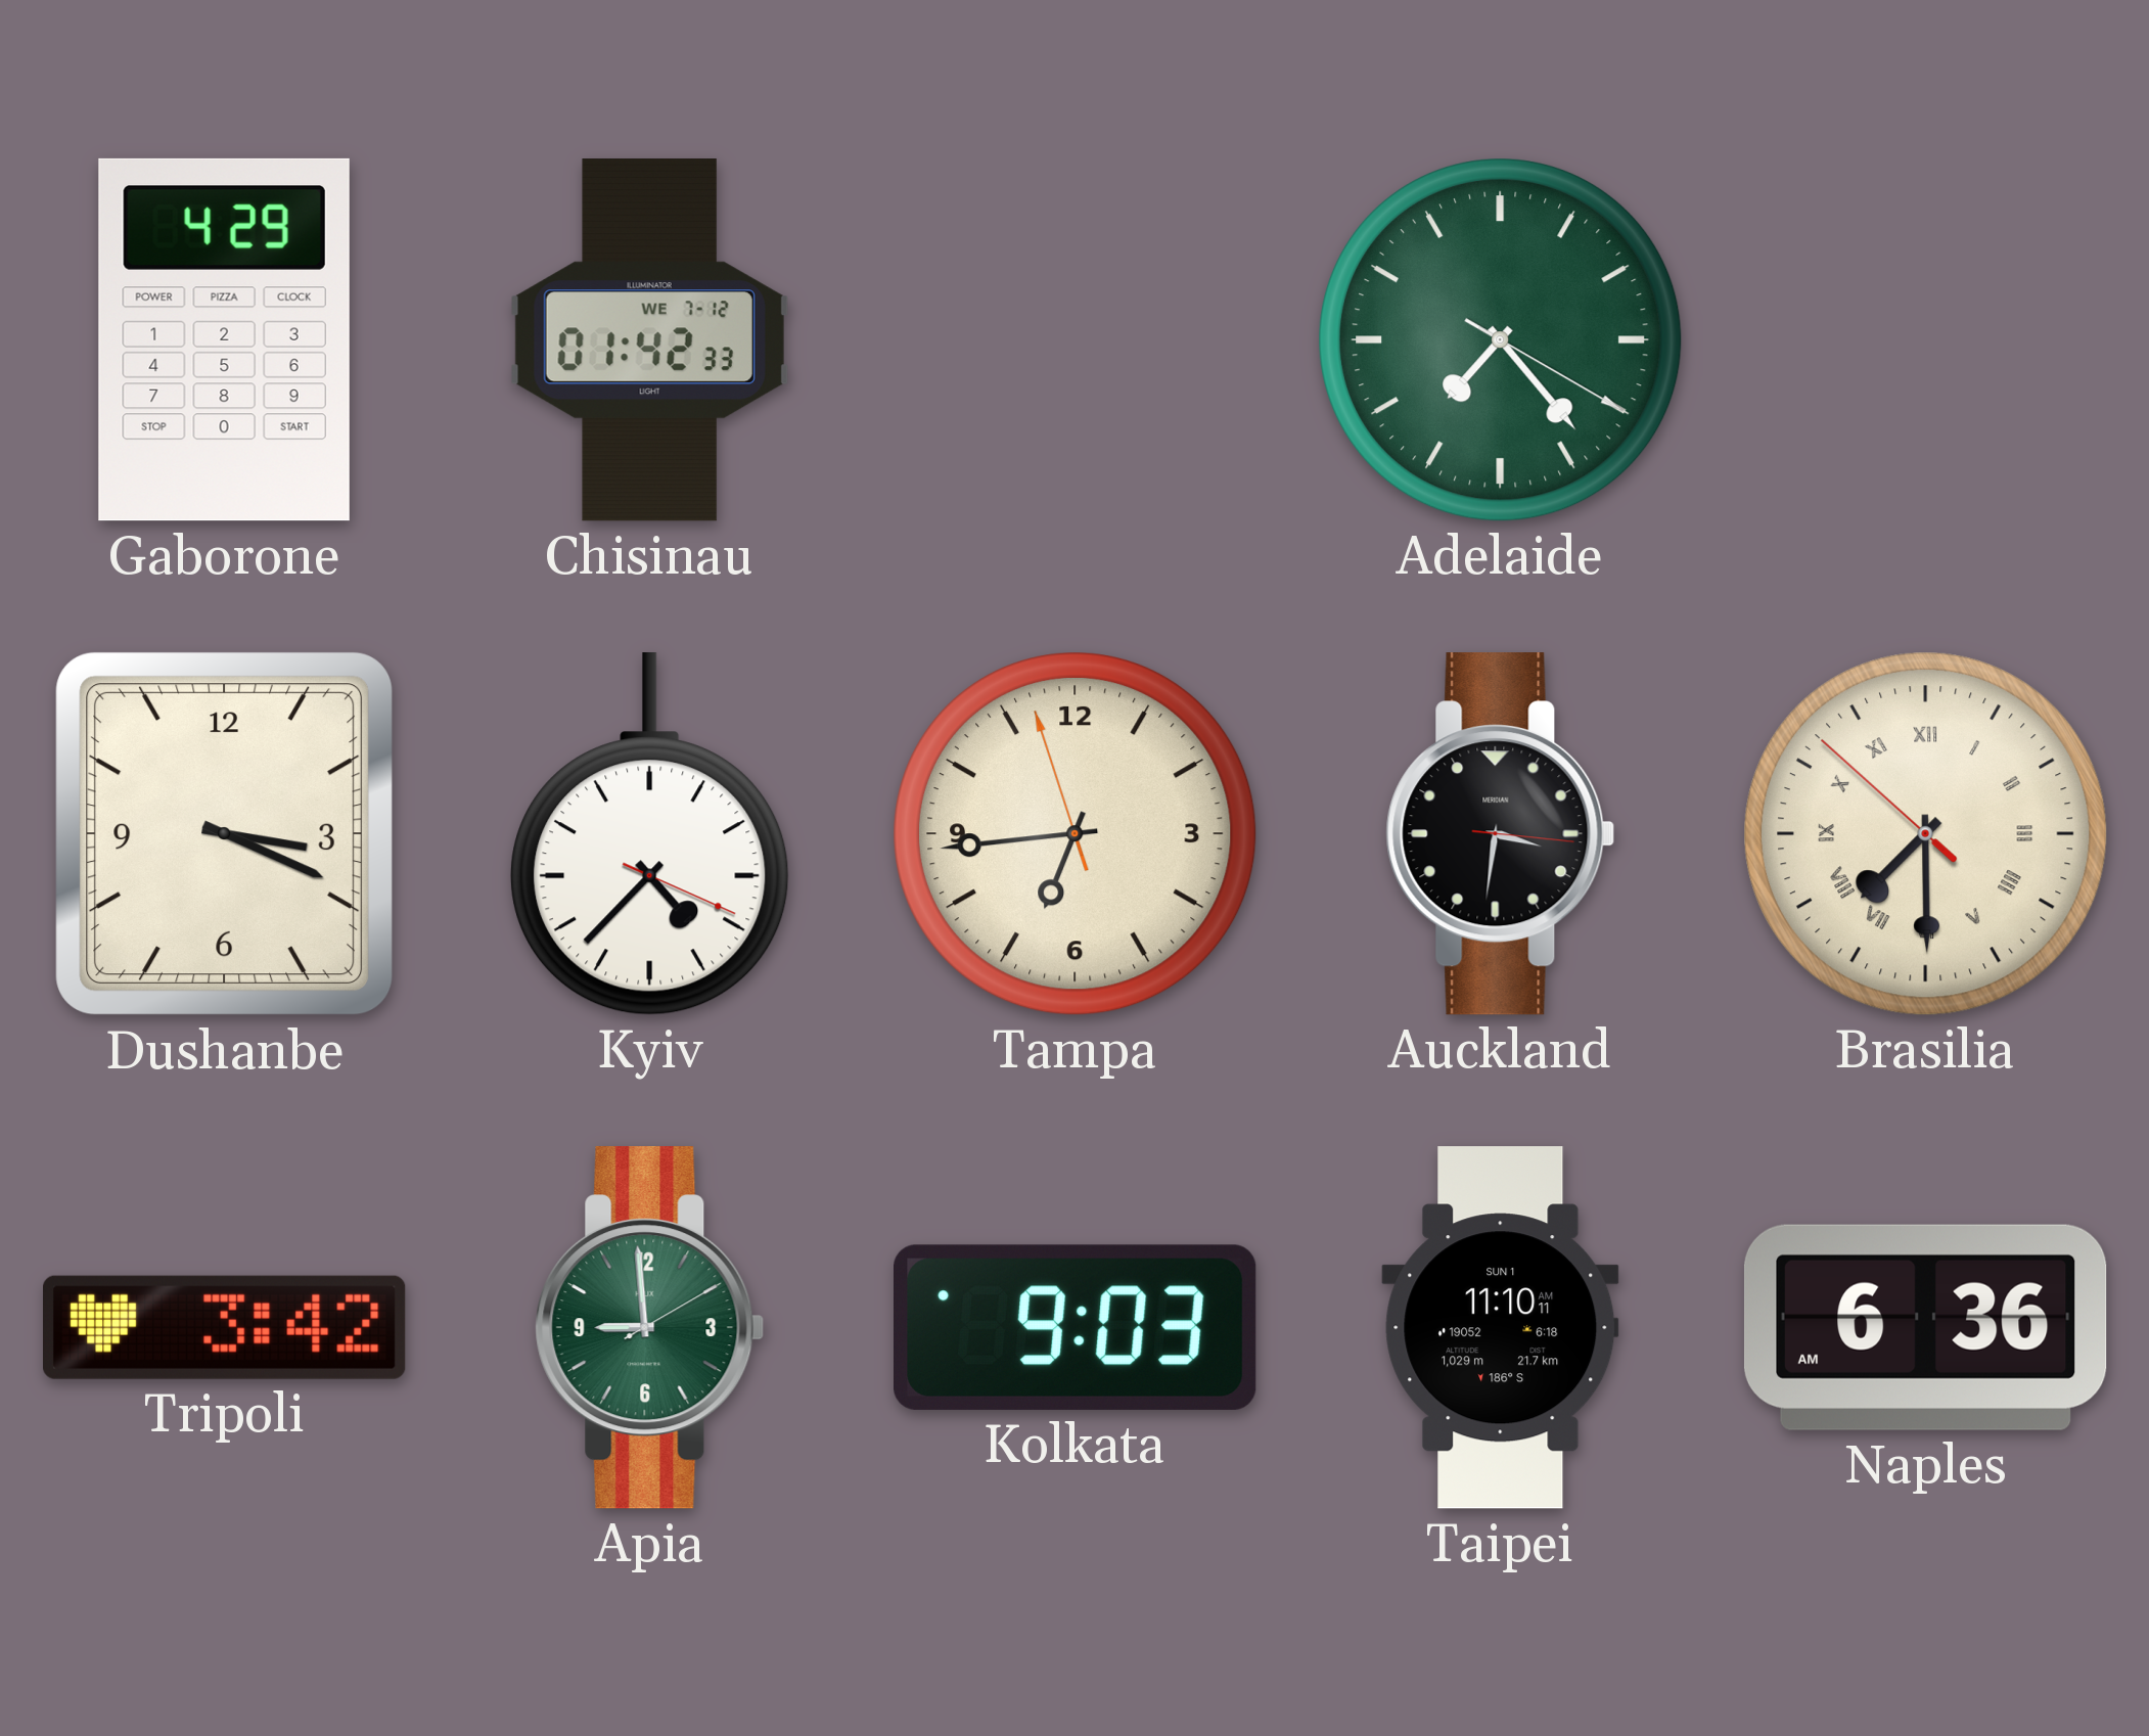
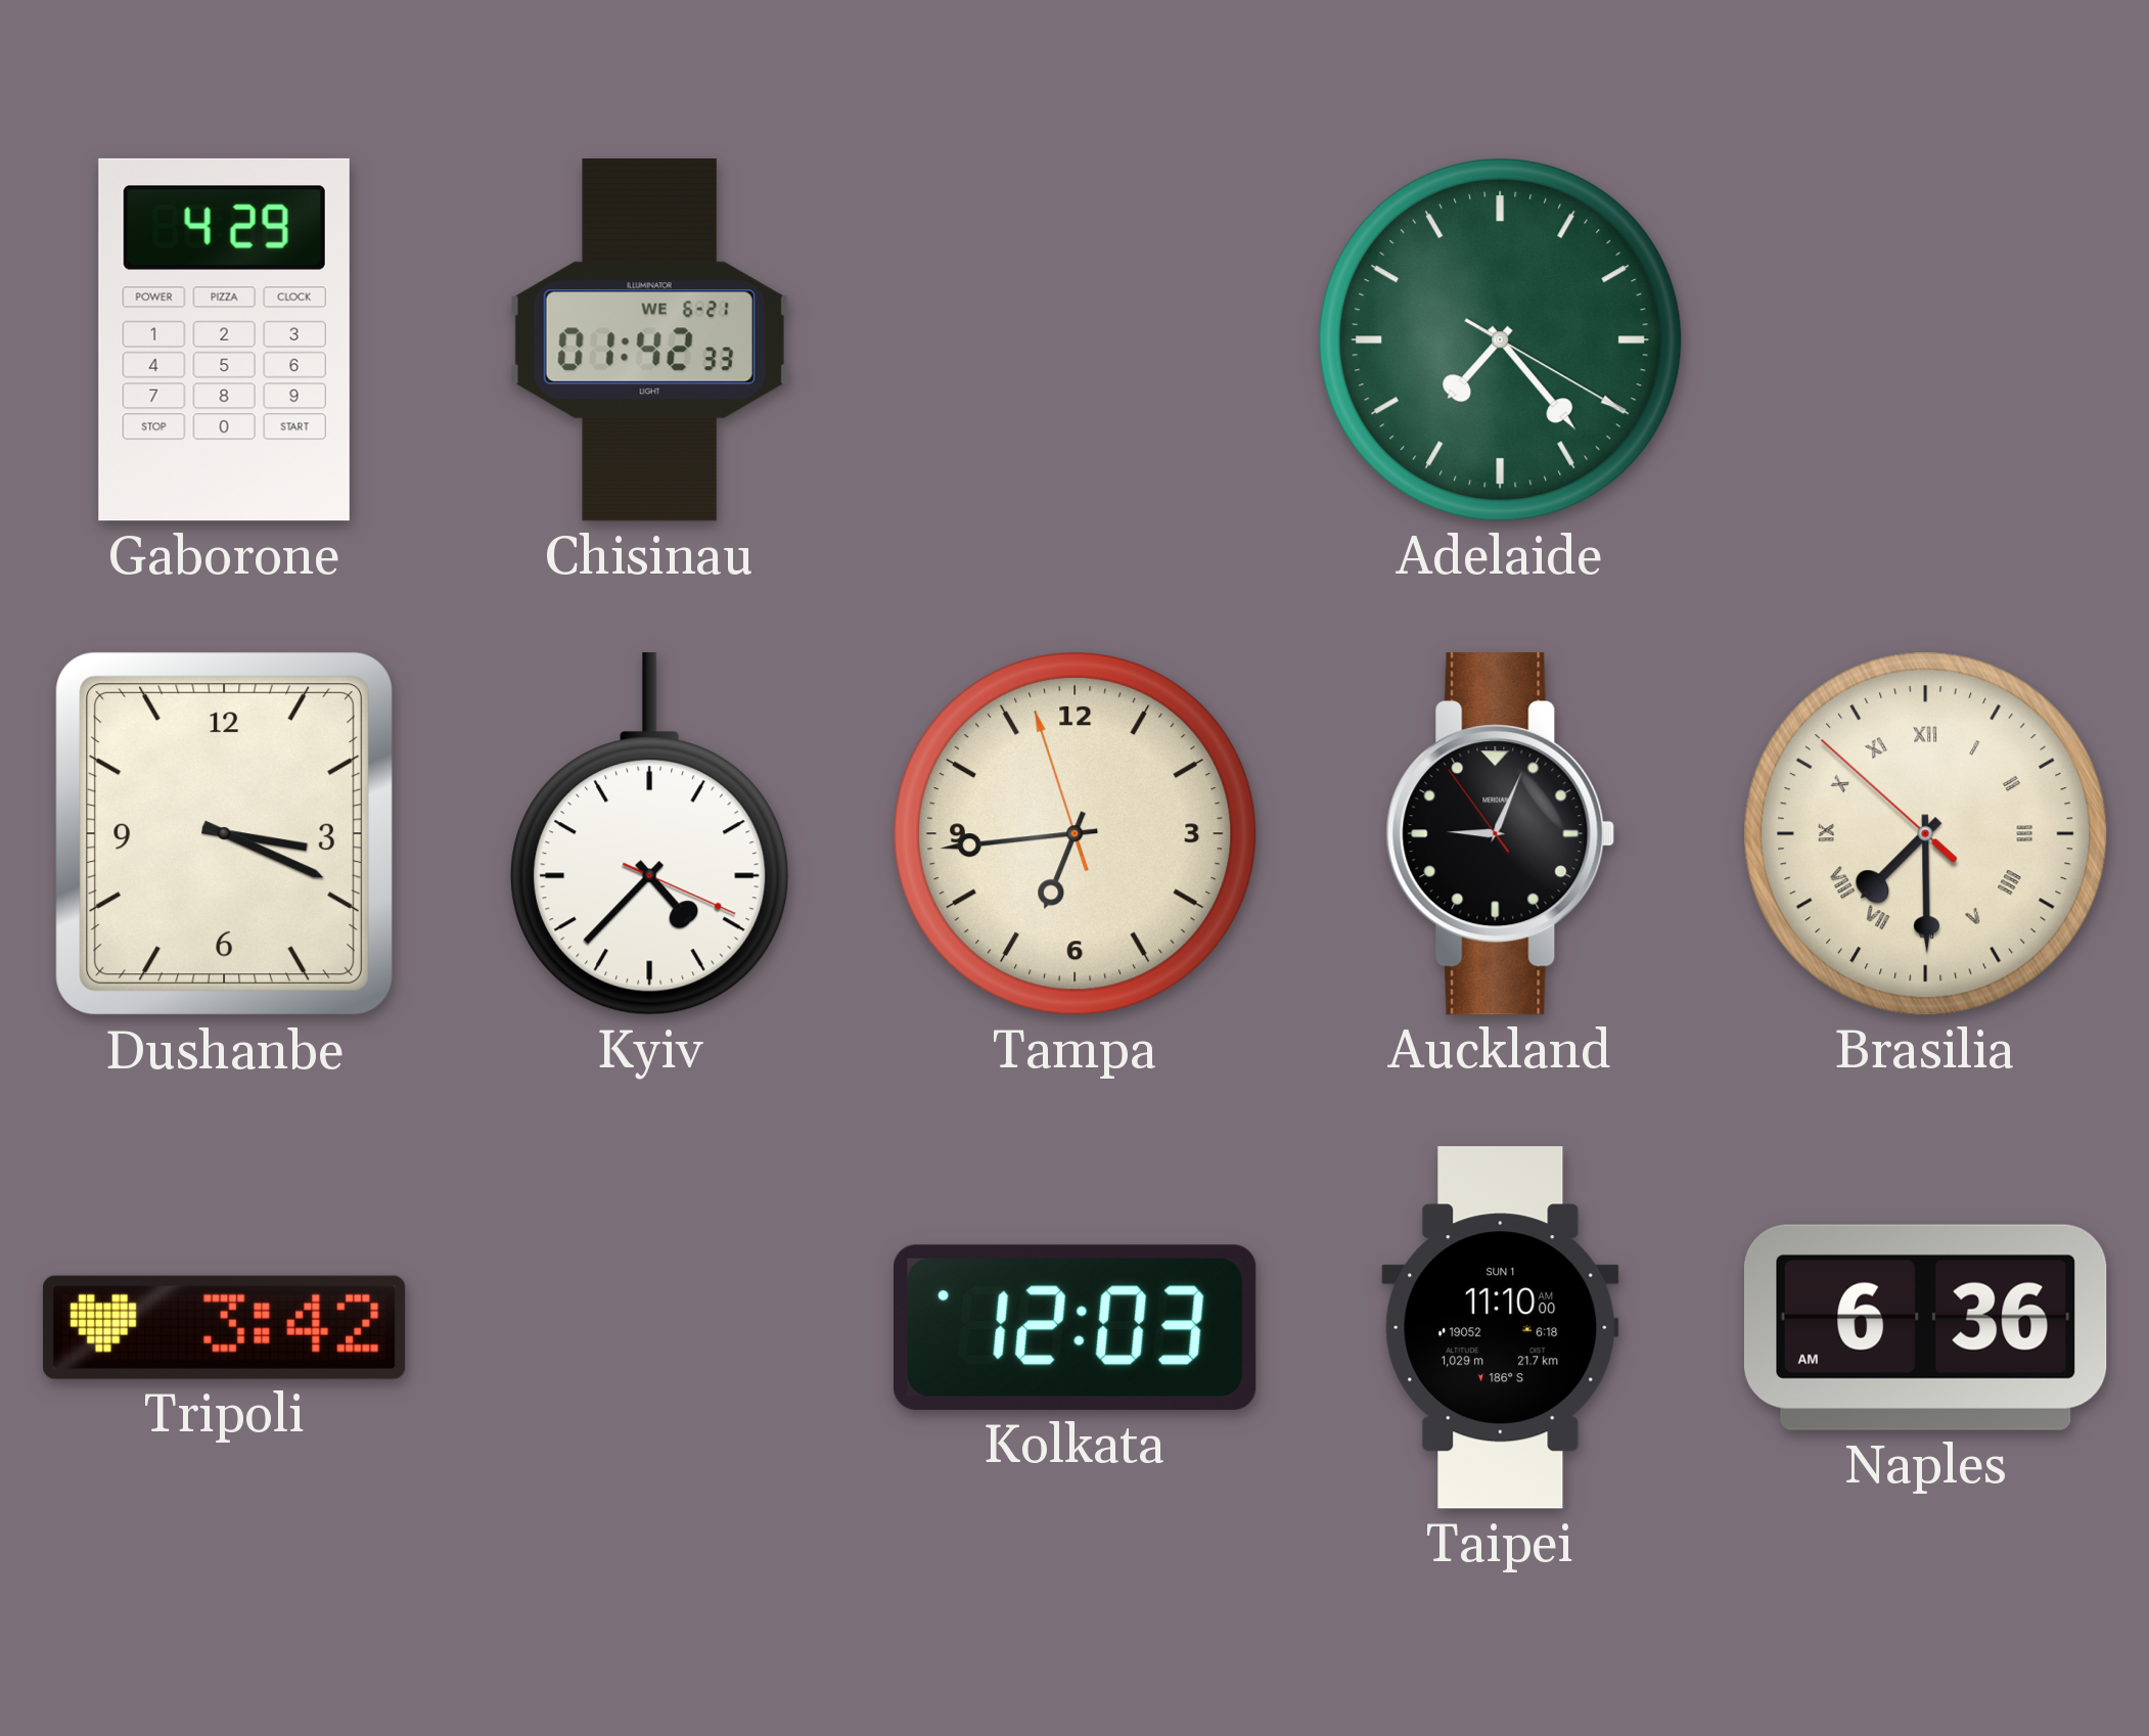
Chisinau date: WE 7-12 -> WE 6-21
Auckland: 3:31 -> 9:03
Apia: 8:59 -> none
Kolkata: 9:03 -> 12:03
Taipei: 11:10:11 AM -> 11:10:00 AM
